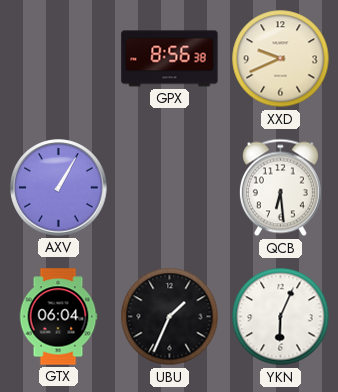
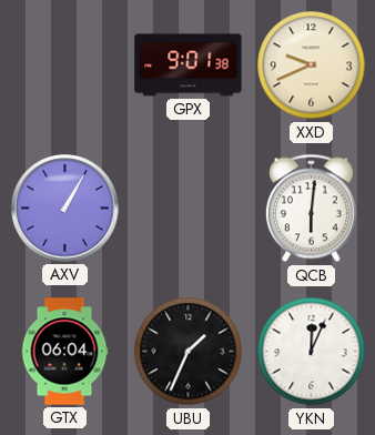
GPX: 8:56 -> 9:01
QCB: 6:29 -> 6:01
YKN: 6:04 -> 12:04
